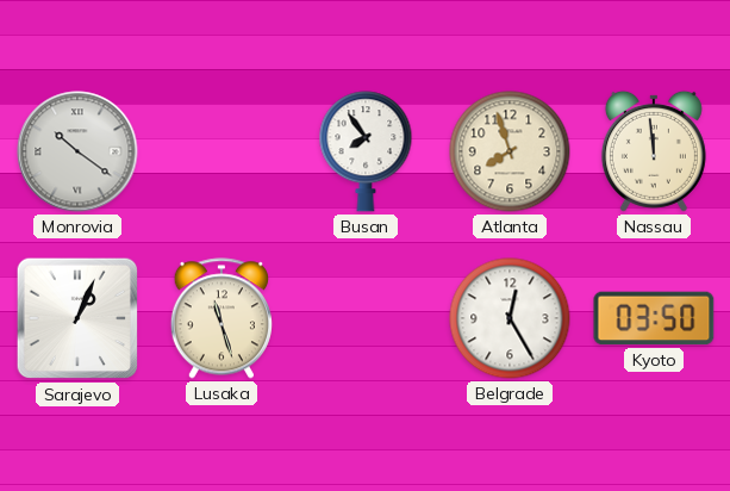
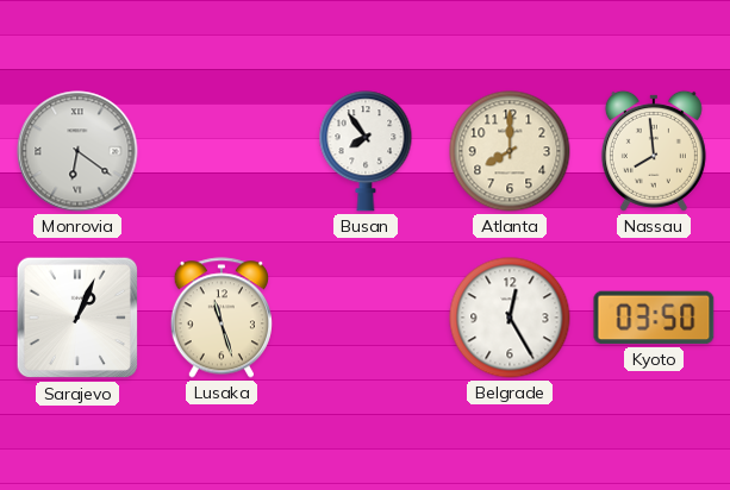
Monrovia: 10:21 -> 6:21
Atlanta: 7:57 -> 8:00
Nassau: 11:59 -> 7:59
